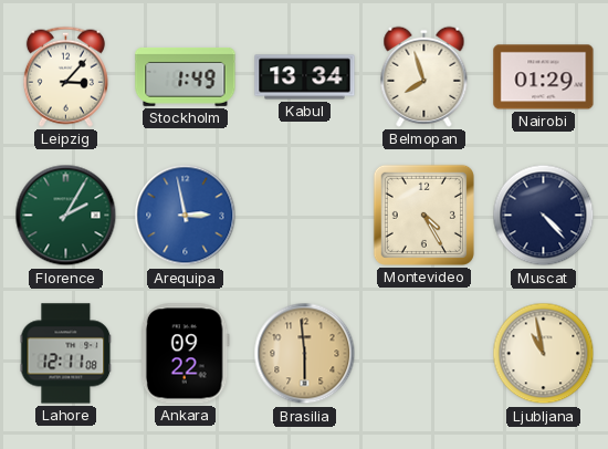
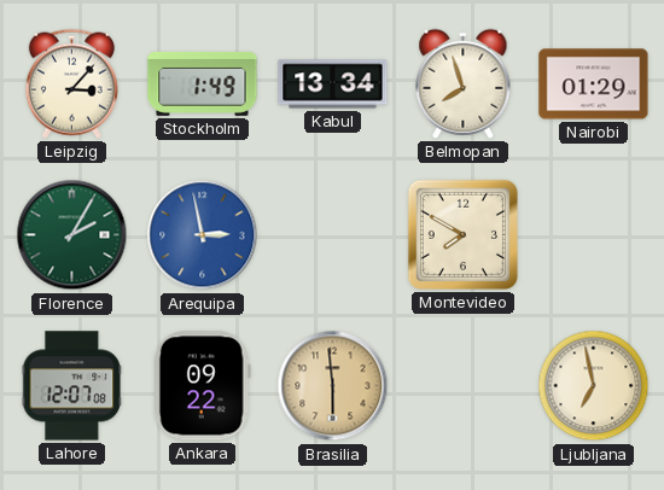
Montevideo: 4:25 -> 7:50
Muscat: 4:23 -> none
Lahore: 12:11 -> 12:07
Ljubljana: 10:58 -> 6:58
